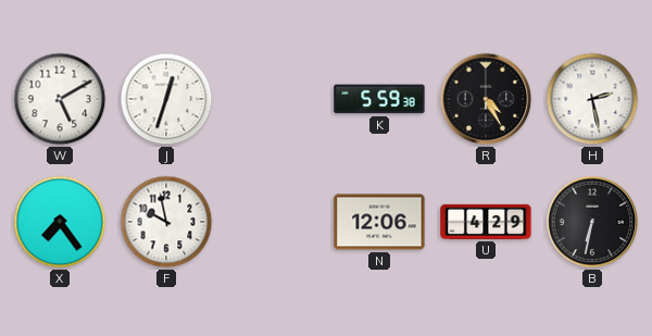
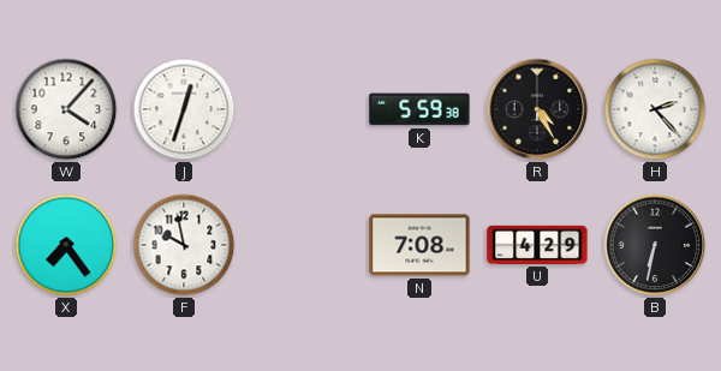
W: 5:10 -> 4:07
H: 2:28 -> 2:23
N: 12:06 -> 7:08
